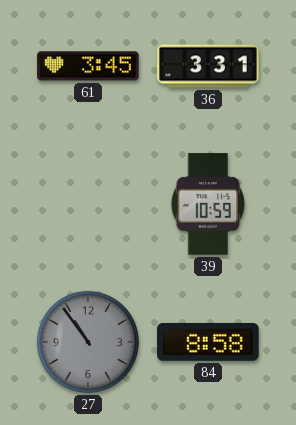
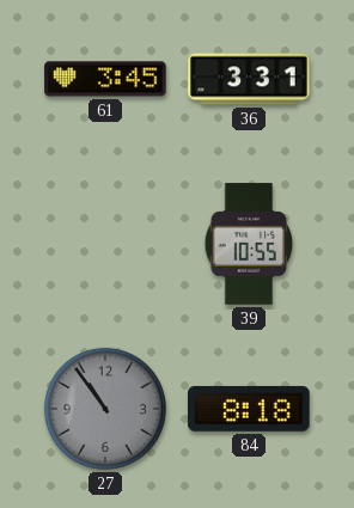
39: 10:59 -> 10:55
84: 8:58 -> 8:18
